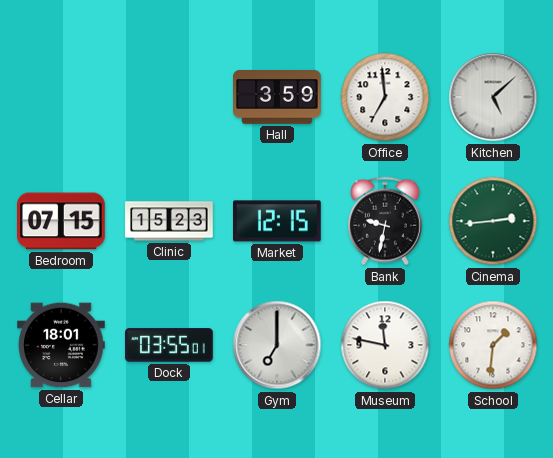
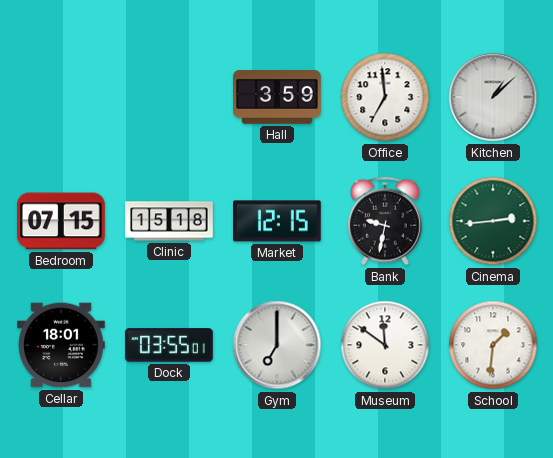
Kitchen: 5:08 -> 1:08
Clinic: 15:23 -> 15:18
Museum: 11:47 -> 11:51
